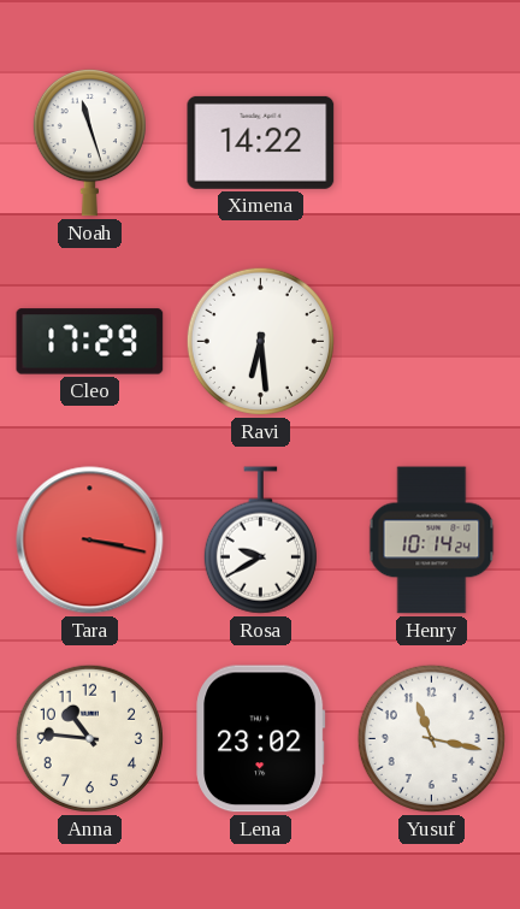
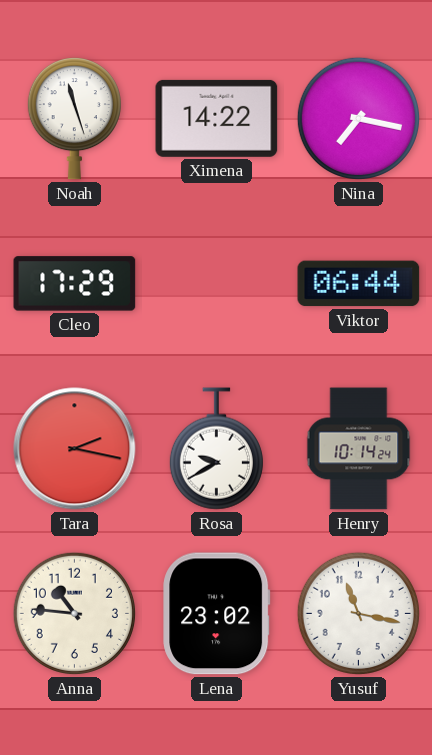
Nina: none -> 7:17
Ravi: 6:29 -> none
Viktor: none -> 06:44
Tara: 3:17 -> 2:17
